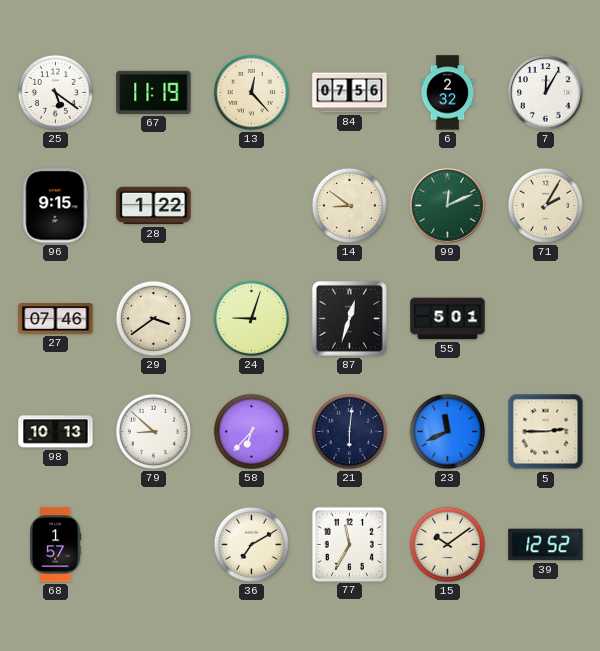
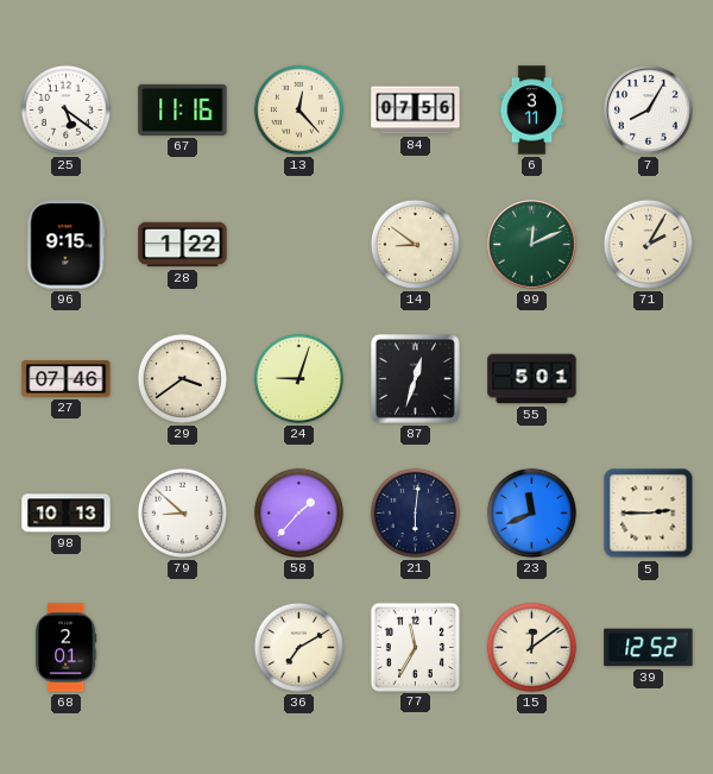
67: 11:19 -> 11:16
6: 2:32 -> 3:11
7: 12:05 -> 8:05
58: 6:37 -> 1:37
68: 1:57 -> 2:01
15: 10:09 -> 12:09
